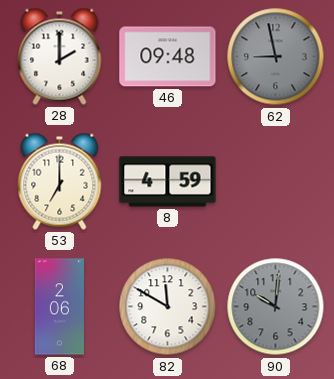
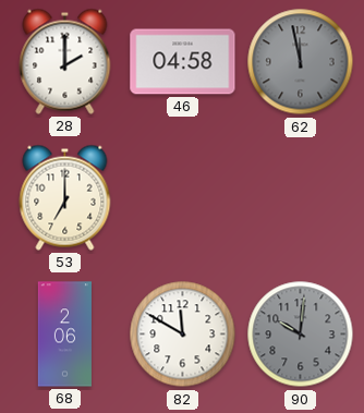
46: 09:48 -> 04:58
62: 8:58 -> 11:58
8: 4:59 -> none
